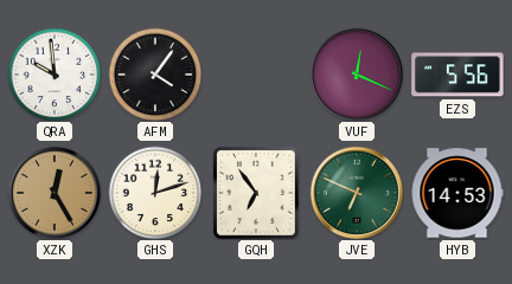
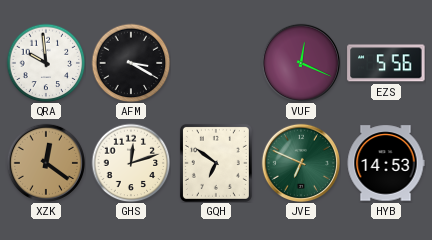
AFM: 4:06 -> 3:20
XZK: 12:25 -> 12:21
GQH: 6:54 -> 6:51
